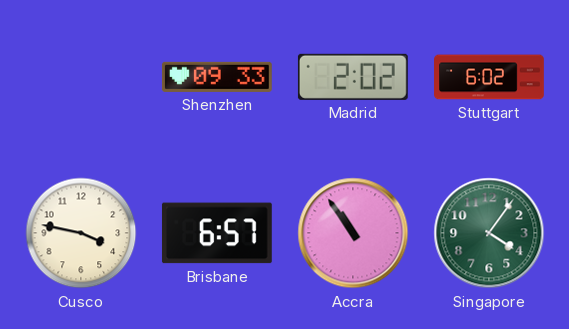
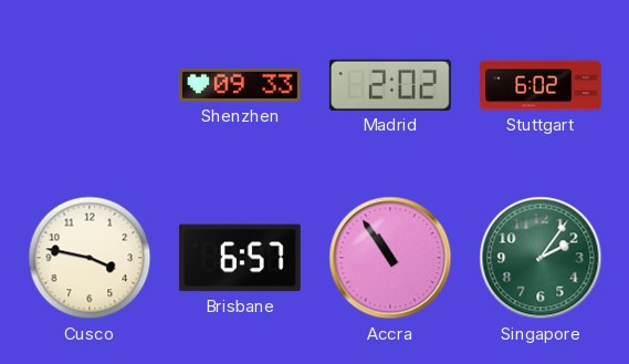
Singapore: 4:06 -> 2:06
